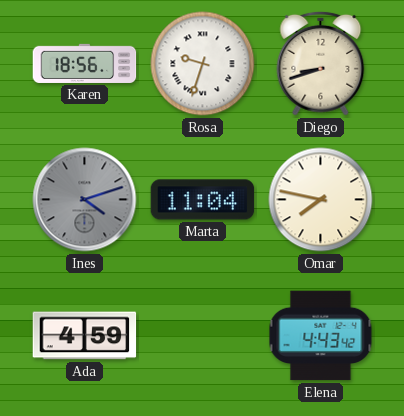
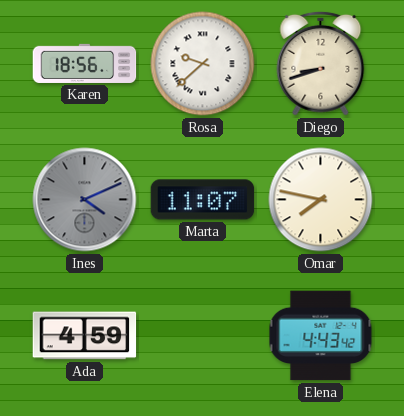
Rosa: 9:33 -> 9:38
Ines: 4:12 -> 4:11
Marta: 11:04 -> 11:07
